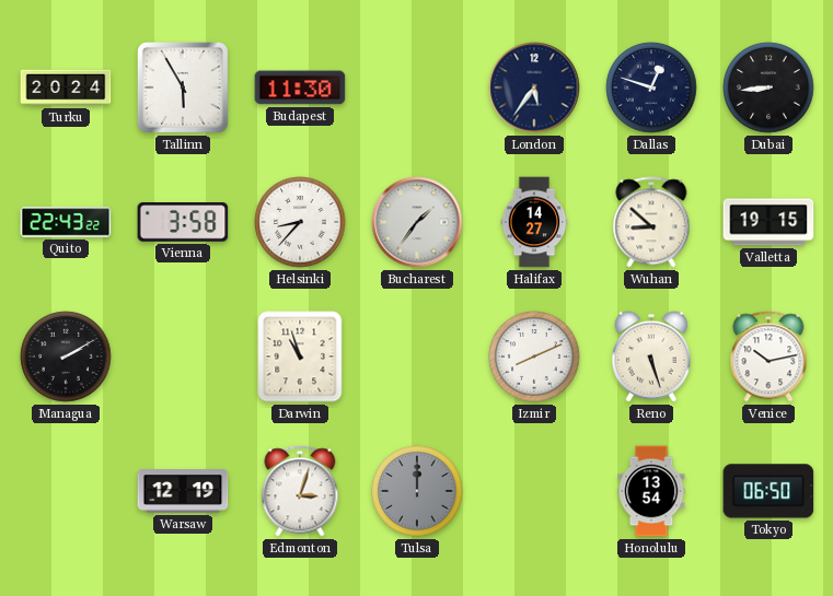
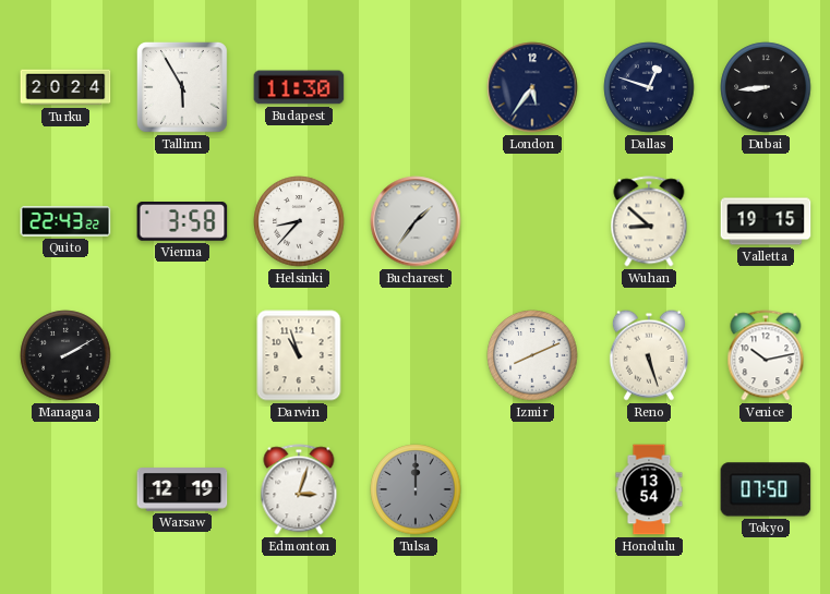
Halifax: 14:27 -> none
Tokyo: 06:50 -> 07:50
